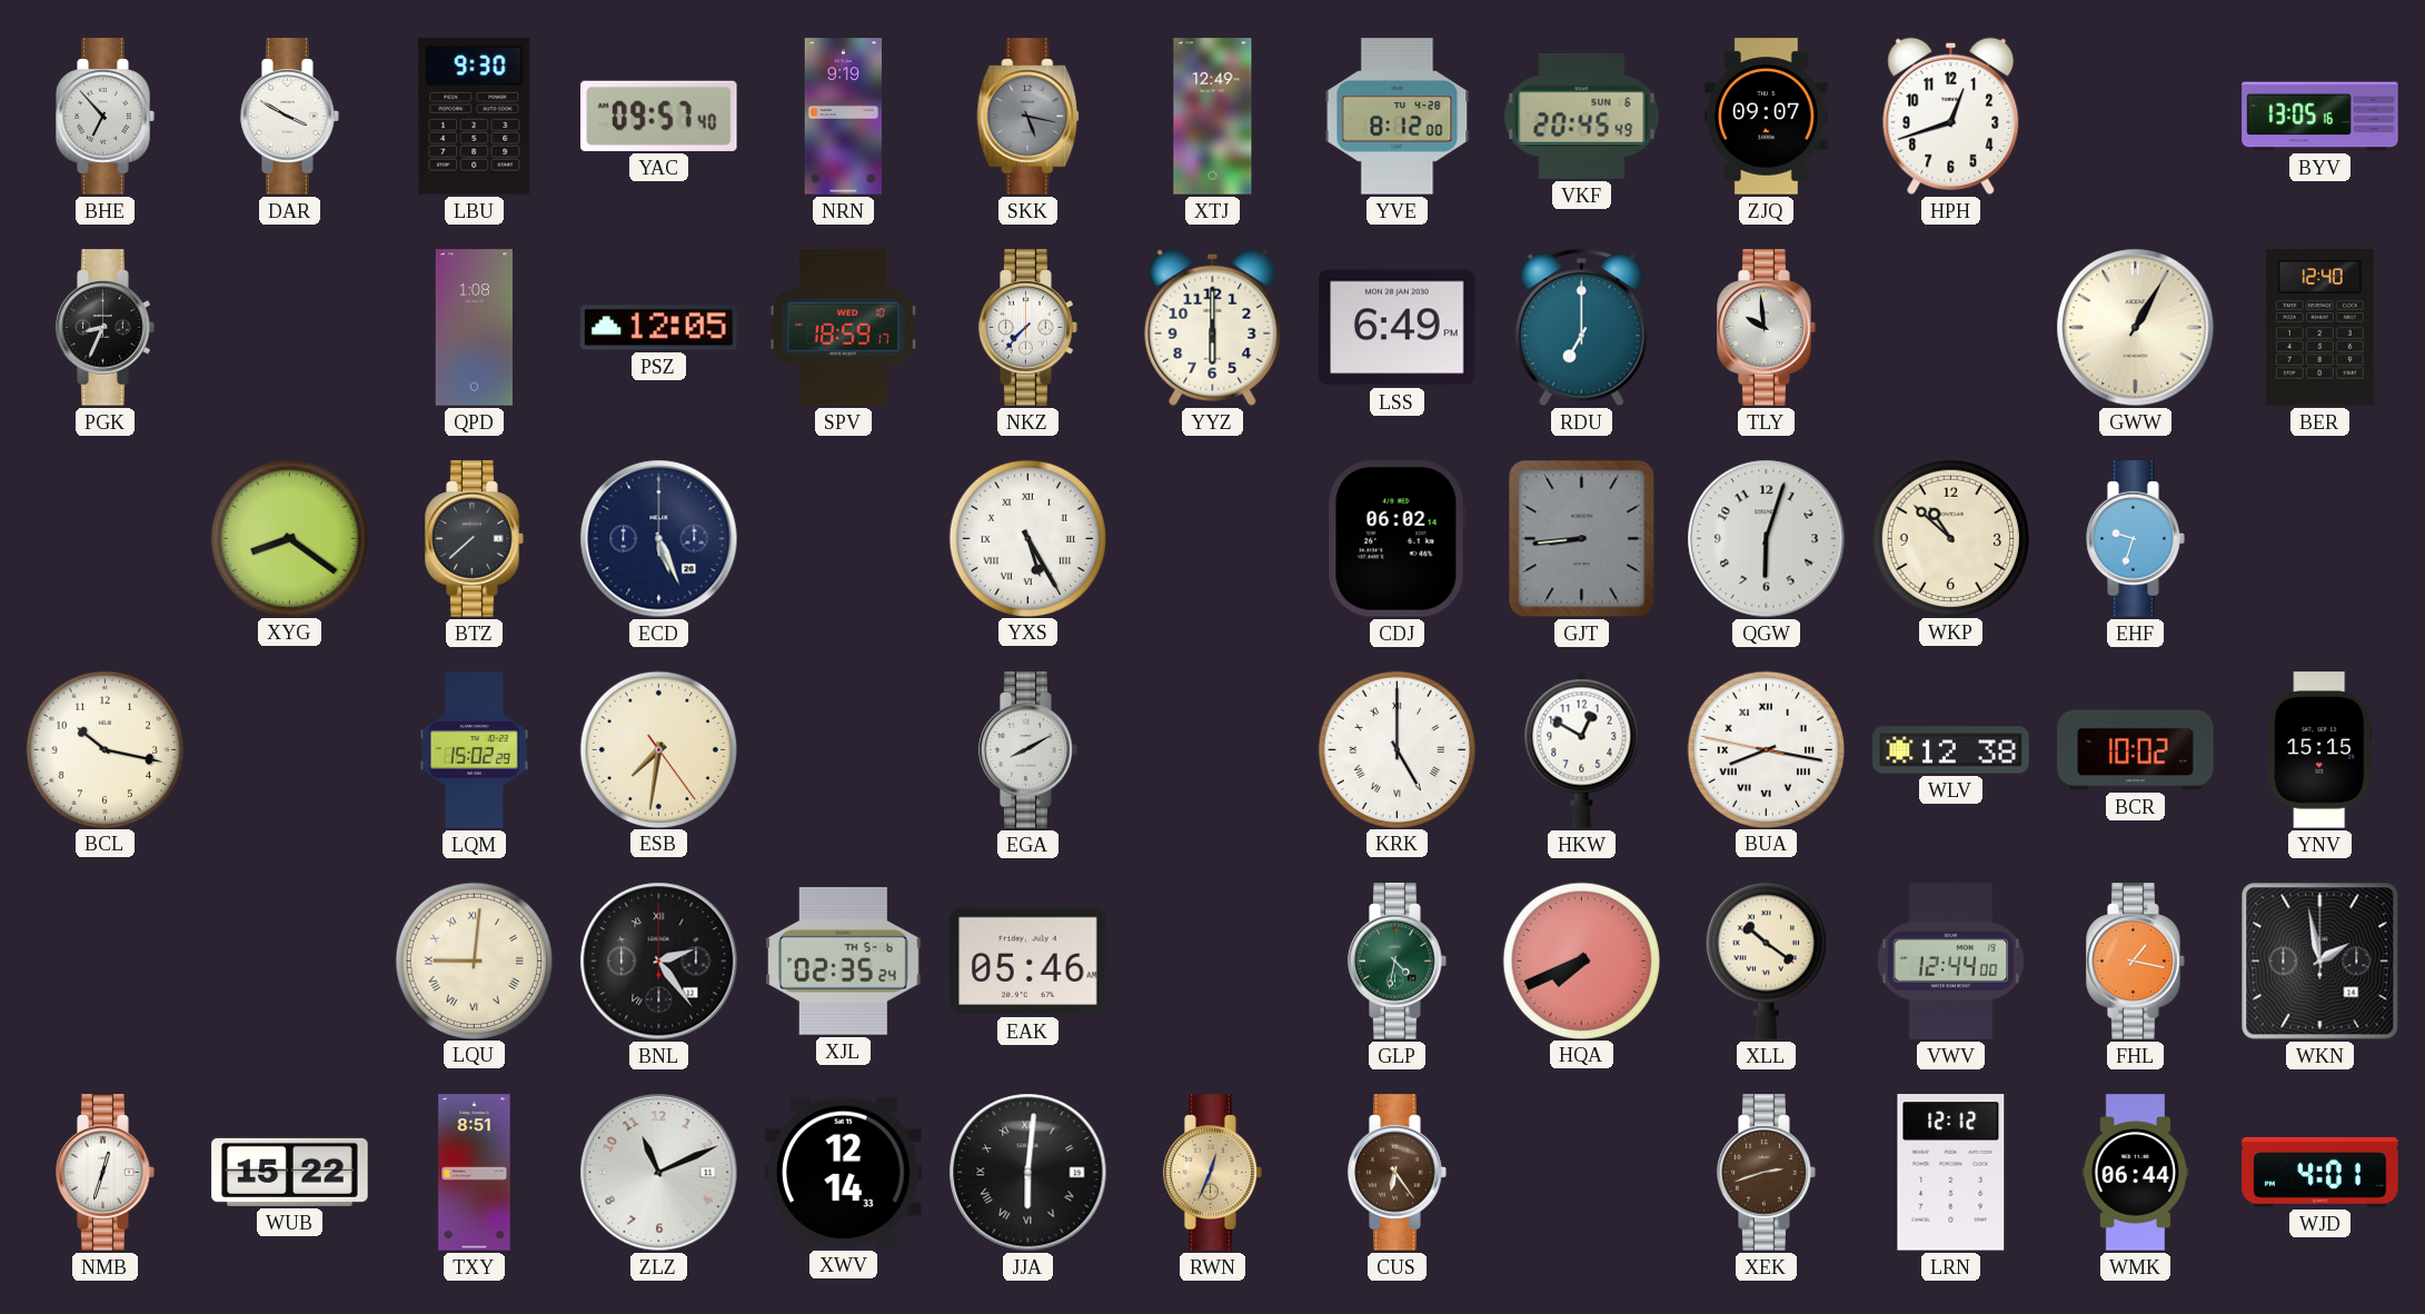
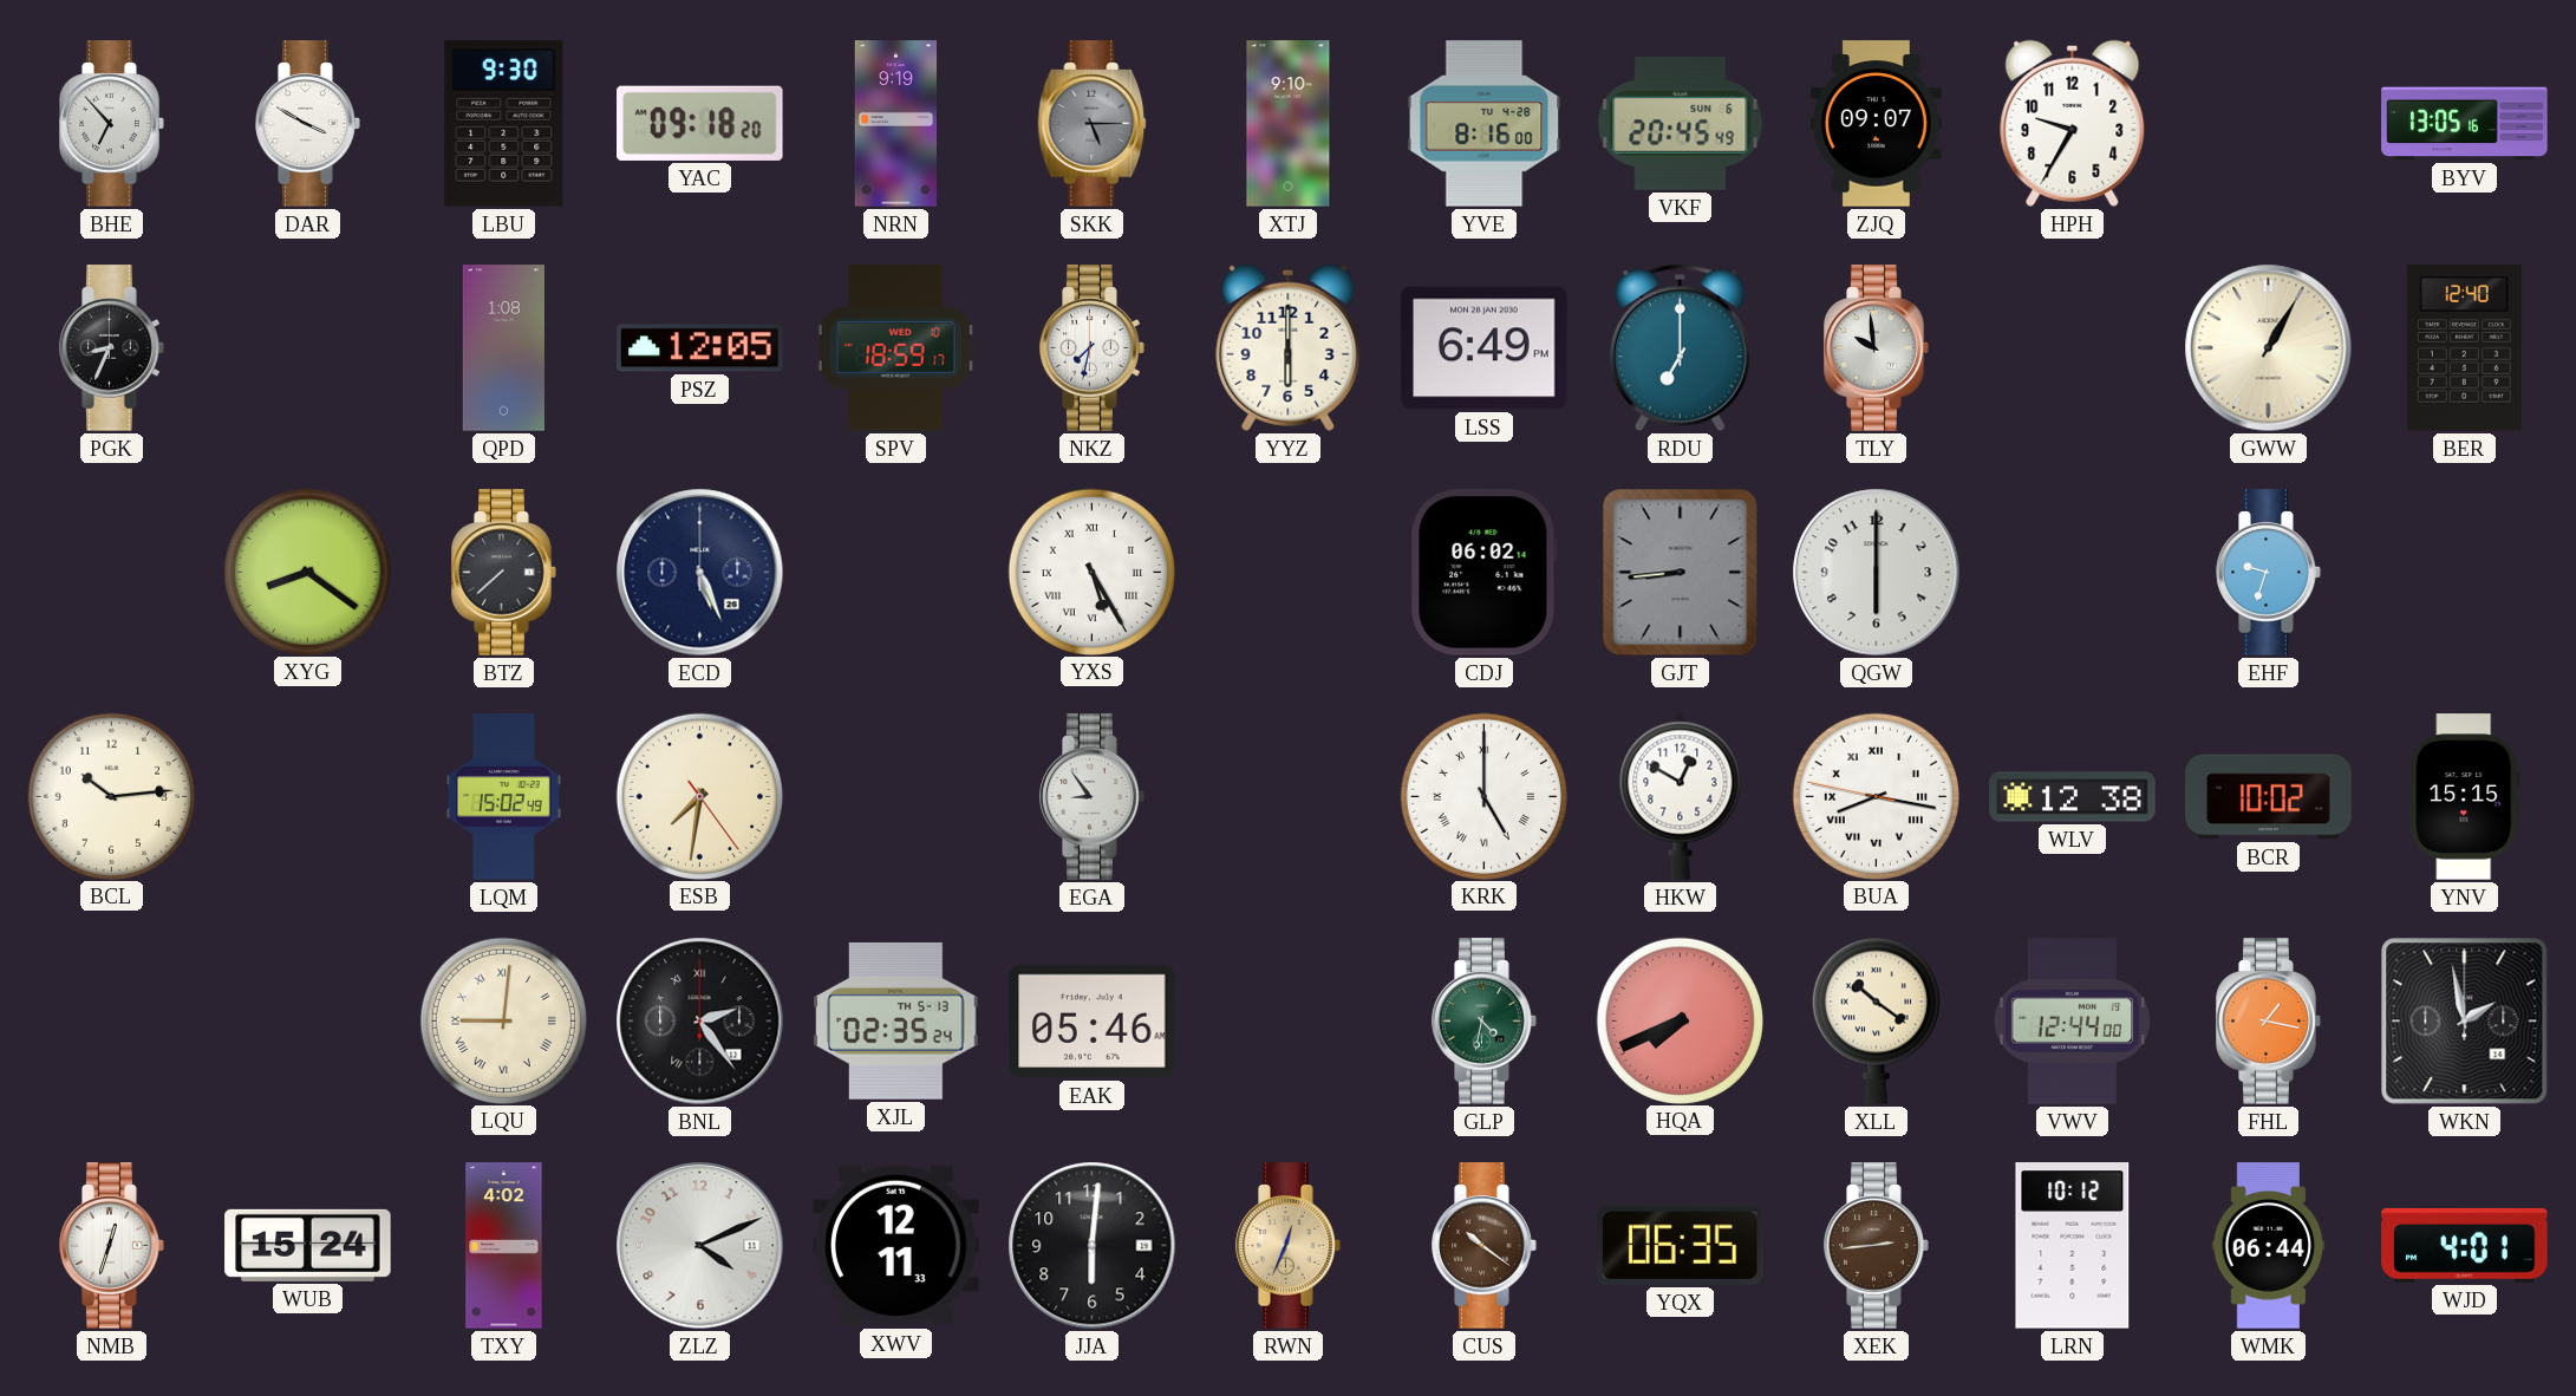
YAC: 09:57 -> 09:18
SKK: 5:17 -> 5:15
XTJ: 12:49 -> 9:10
YVE: 8:12 -> 8:16
HPH: 12:42 -> 9:35
NKZ: 7:37 -> 7:32
QGW: 6:03 -> 6:00
WKP: 10:52 -> none
BCL: 10:17 -> 10:14
LQM: 15:02:29 -> 15:02:49
EGA: 8:10 -> 8:54
XJL date: TH 5-6 -> TH 5-13
WUB: 15:22 -> 15:24
TXY: 8:51 -> 4:02
ZLZ: 11:11 -> 4:11
XWV: 12:14 -> 12:11
JJA numerals: Roman -> Arabic
CUS: 6:24 -> 10:21
YQX: none -> 06:35
XEK: 2:42 -> 2:44
LRN: 12:12 -> 10:12
